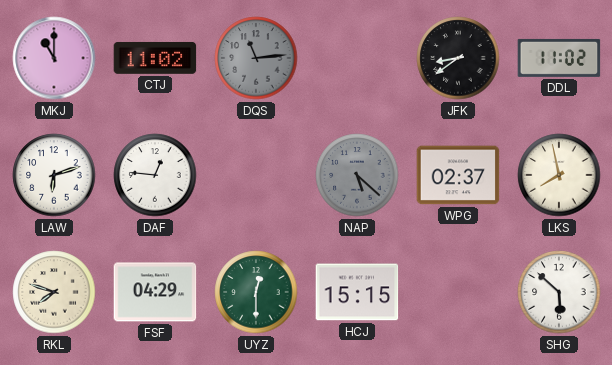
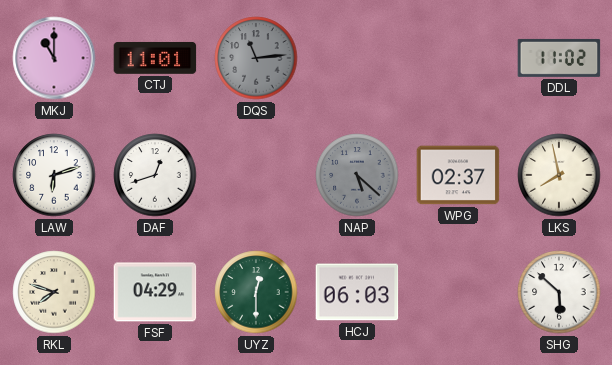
CTJ: 11:02 -> 11:01
JFK: 8:39 -> none
DAF: 12:46 -> 12:42
HCJ: 15:15 -> 06:03
